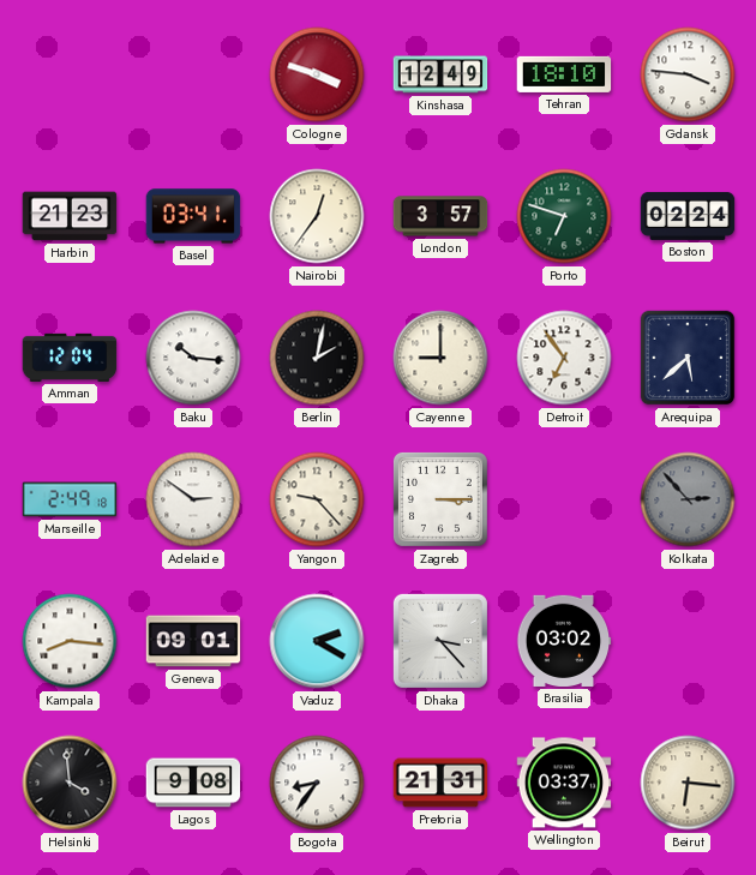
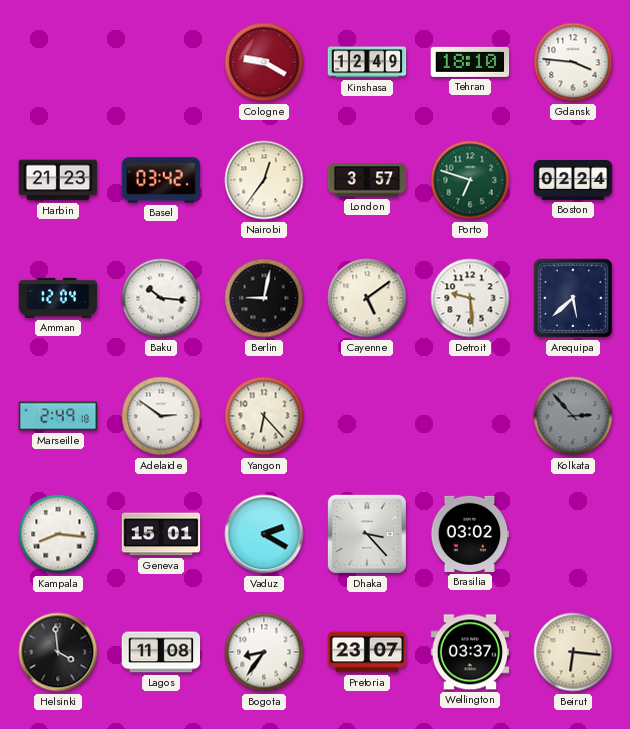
Cologne: 3:48 -> 9:20
Basel: 03:41 -> 03:42
Berlin: 2:02 -> 9:02
Cayenne: 9:00 -> 5:09
Detroit: 6:54 -> 9:29
Yangon: 9:23 -> 6:23
Zagreb: 3:15 -> none
Geneva: 09:01 -> 15:01
Lagos: 9:08 -> 11:08
Pretoria: 21:31 -> 23:07
